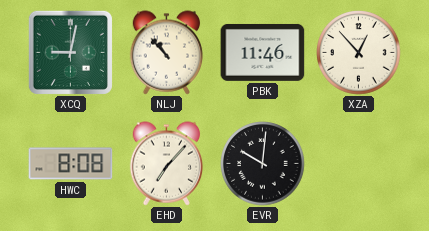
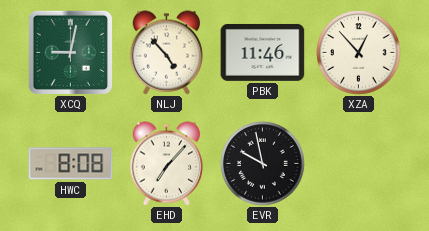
NLJ: 10:53 -> 4:53
EVR: 10:01 -> 9:58
